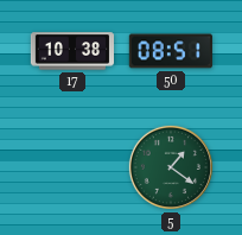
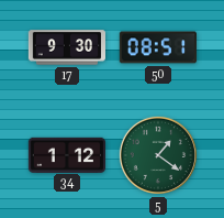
17: 10:38 -> 9:30
34: none -> 1:12
